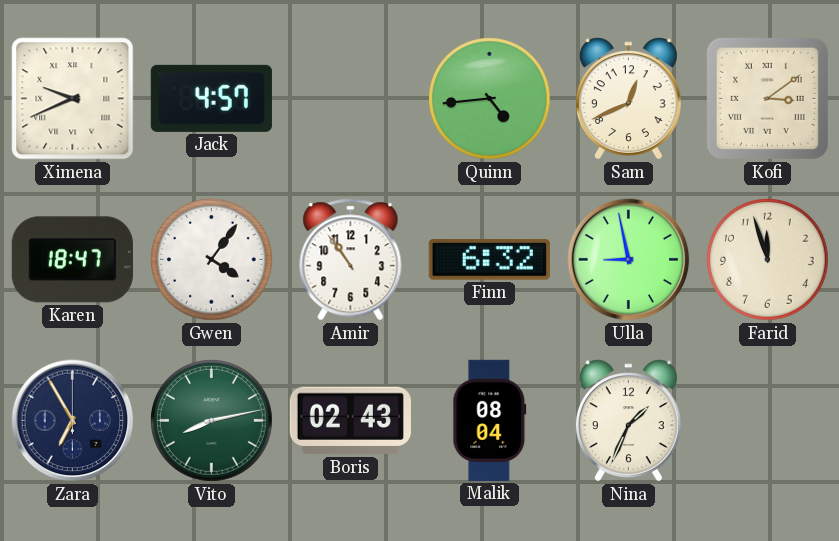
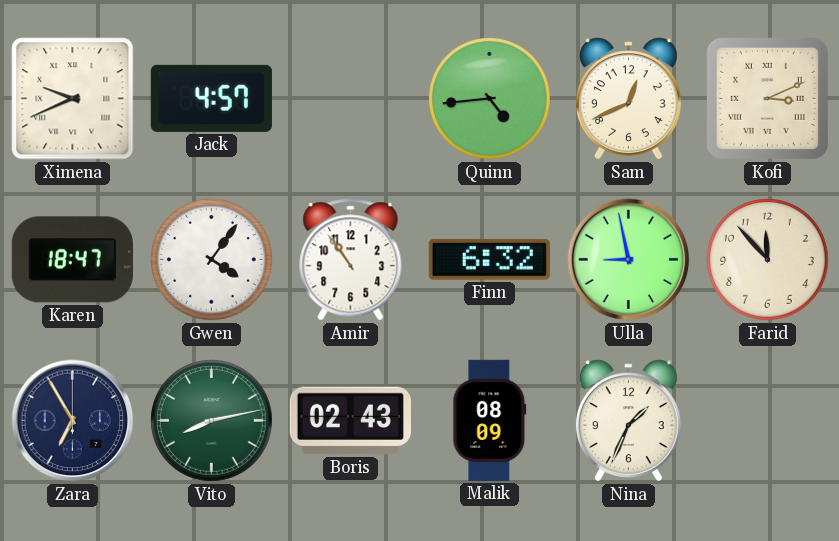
Kofi: 3:09 -> 3:11
Farid: 11:57 -> 11:53
Malik: 08:04 -> 08:09
